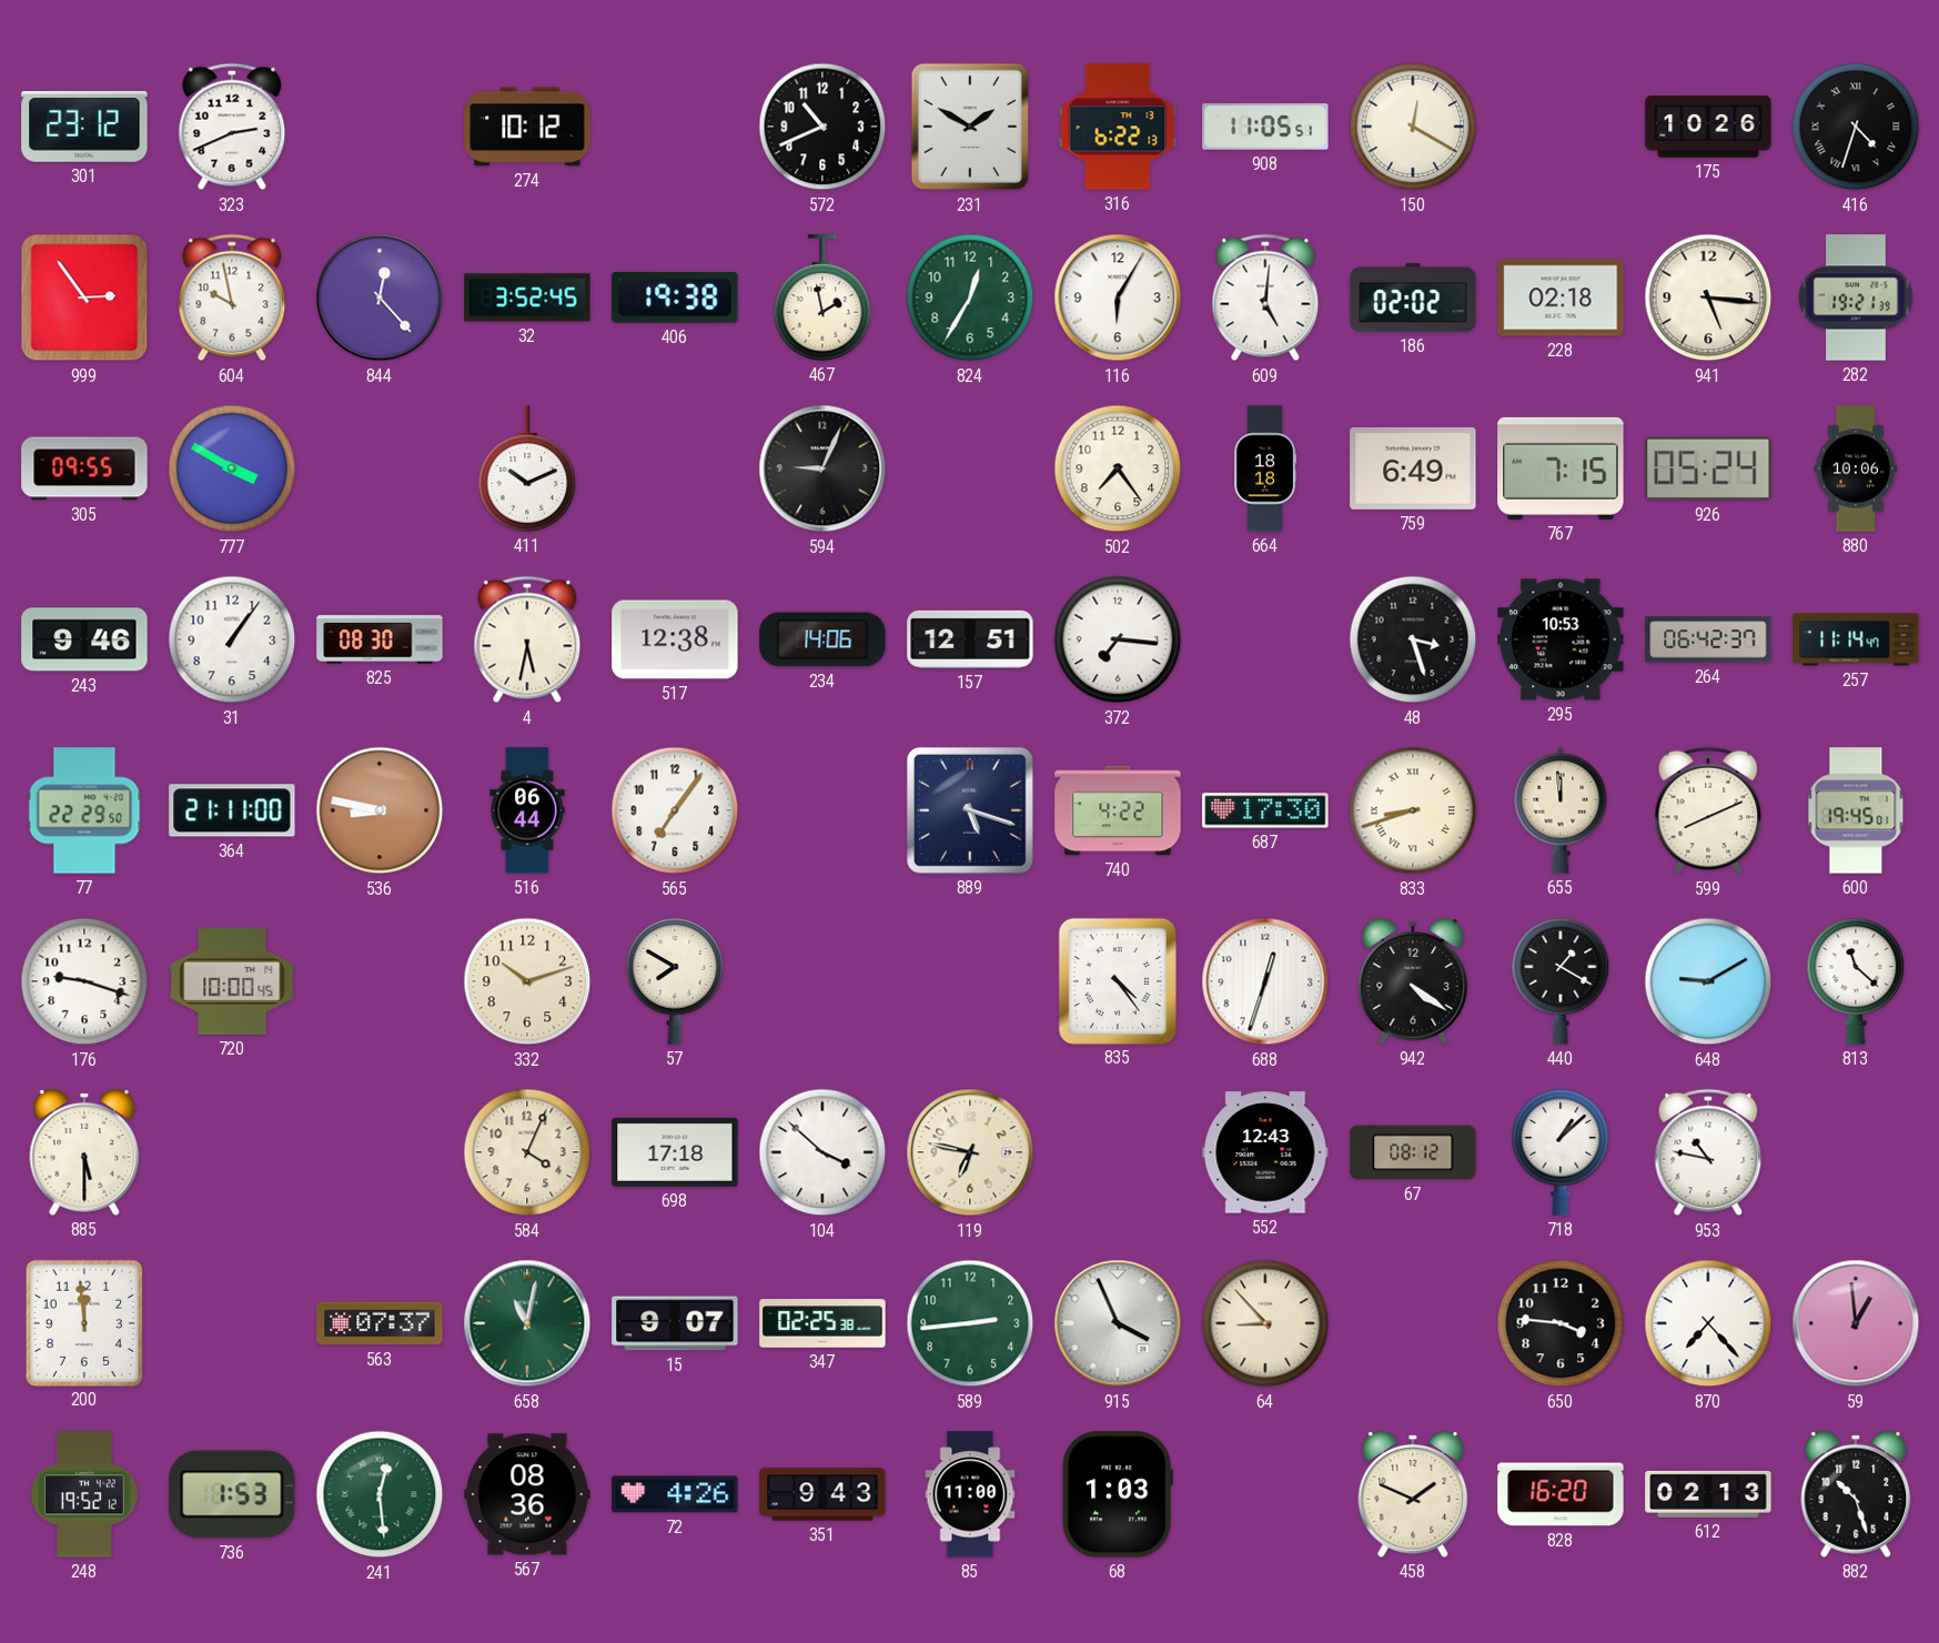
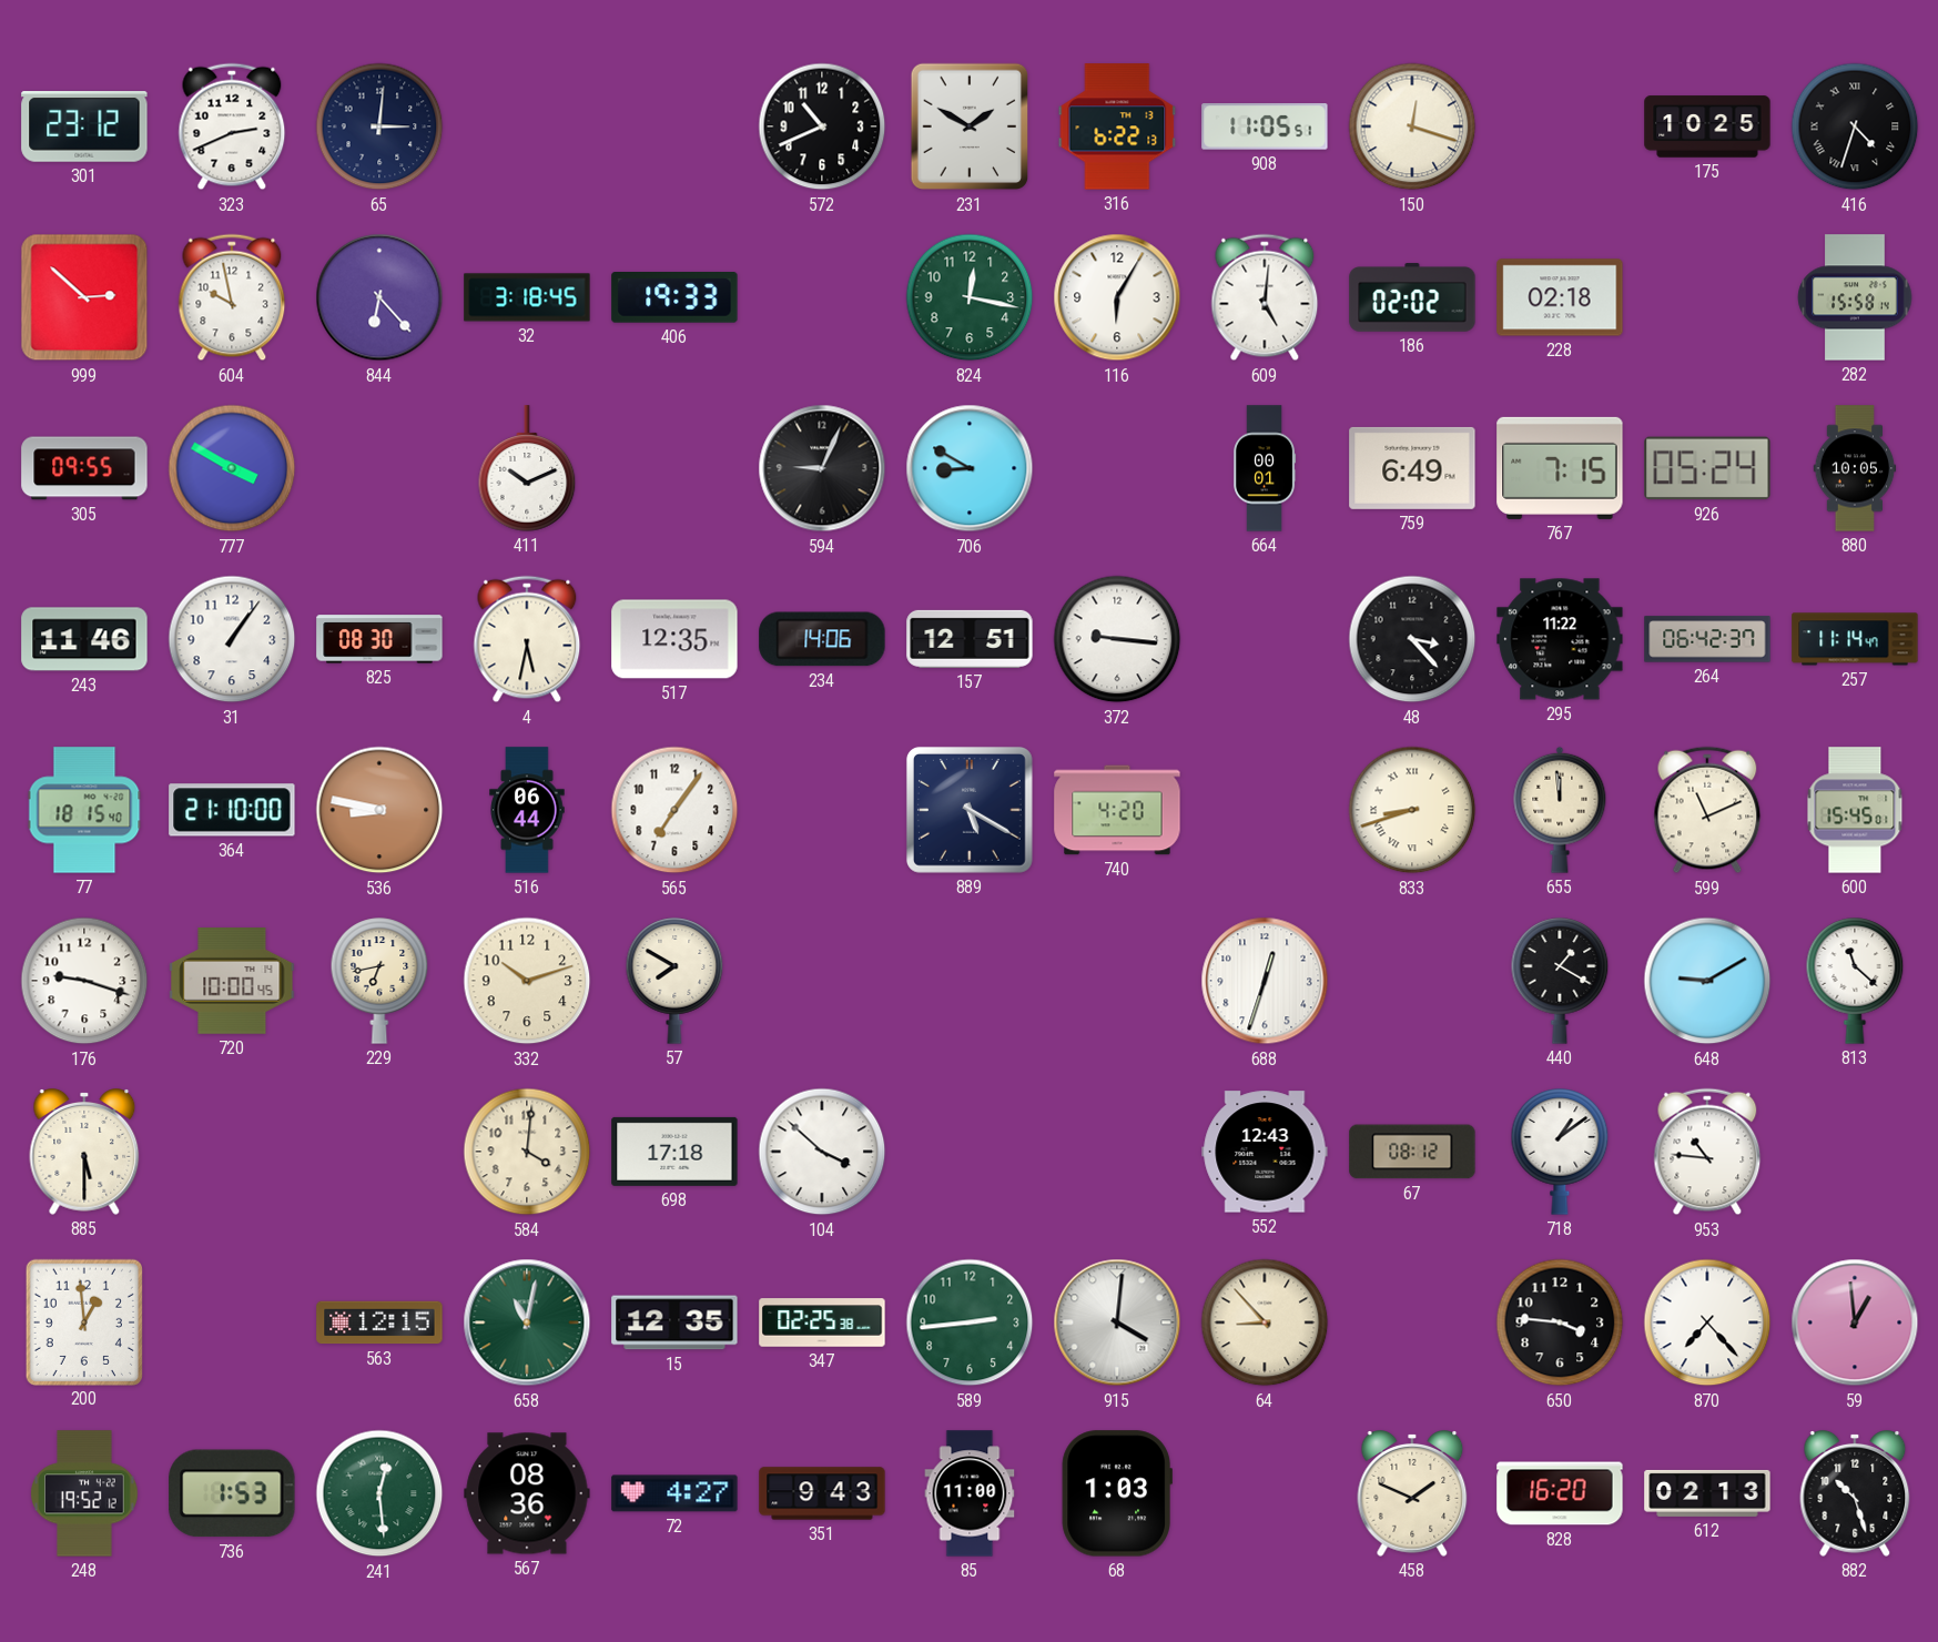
65: none -> 3:01
274: 10:12 -> none
150: 12:20 -> 12:18
175: 10:26 -> 10:25
999: 2:54 -> 2:52
844: 12:23 -> 6:23
32: 3:52 -> 3:18
406: 19:38 -> 19:33
467: 1:58 -> none
824: 12:35 -> 12:17
941: 5:16 -> none
282: 19:21 -> 15:58
706: none -> 8:50
502: 7:24 -> none
664: 18:18 -> 00:01
880: 10:06 -> 10:05
243: 9:46 -> 11:46
517: 12:38 -> 12:35
372: 7:16 -> 9:16
48: 3:27 -> 3:23
295: 10:53 -> 11:22
77: 22:29 -> 18:15
364: 21:11 -> 21:10
889: 5:18 -> 5:20
740: 4:22 -> 4:20
687: 17:30 -> none
599: 8:11 -> 11:11
600: 19:45 -> 15:45
229: none -> 6:43
835: 4:24 -> none
942: 4:21 -> none
584: 4:04 -> 4:01
119: 6:47 -> none
718: 1:08 -> 1:09
953: 10:47 -> 10:46
200: 11:59 -> 12:59
563: 07:37 -> 12:15
15: 9:07 -> 12:35
915: 3:56 -> 4:01
72: 4:26 -> 4:27
